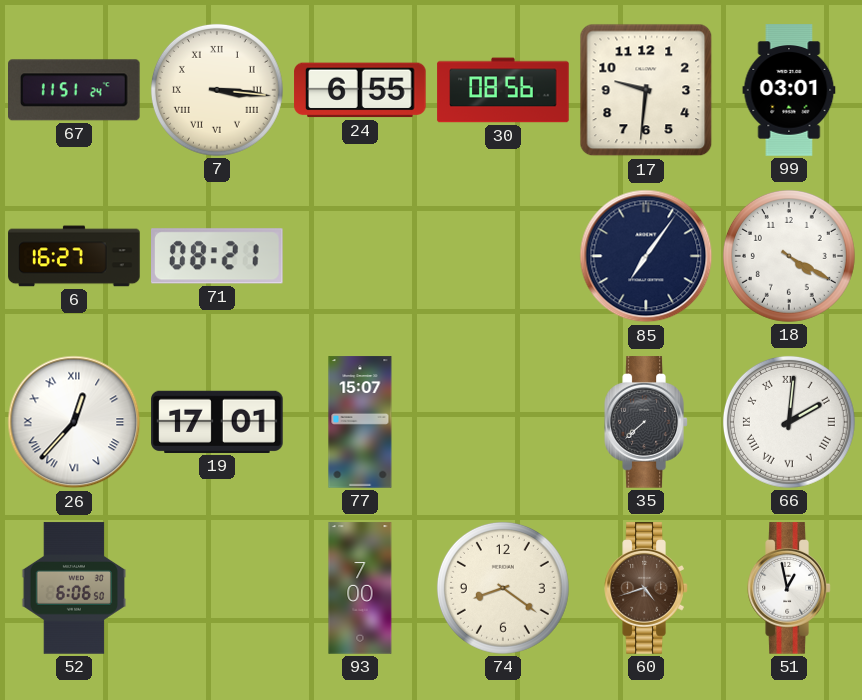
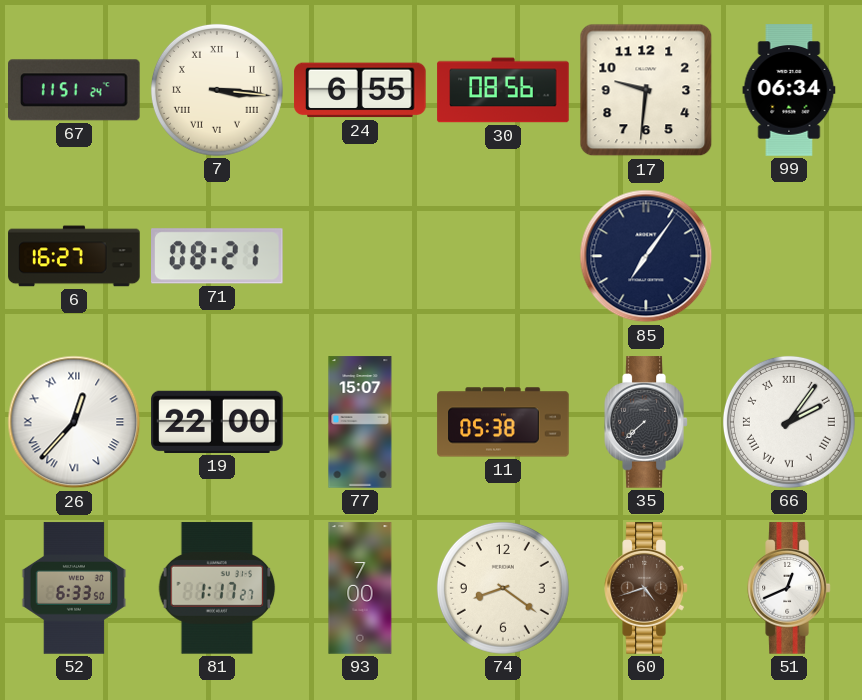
99: 03:01 -> 06:34
18: 4:20 -> none
19: 17:01 -> 22:00
11: none -> 05:38
66: 2:01 -> 2:06
52: 6:06 -> 6:33
81: none -> 1:17
51: 12:58 -> 12:41
